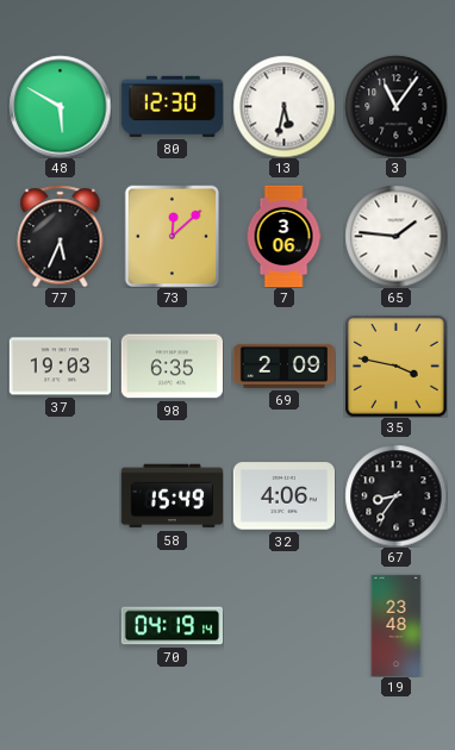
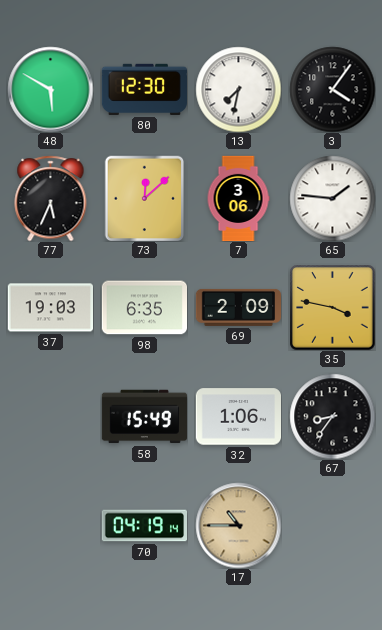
13: 5:32 -> 7:32
3: 11:06 -> 4:06
32: 4:06 -> 1:06
17: none -> 10:45
19: 23:48 -> none
